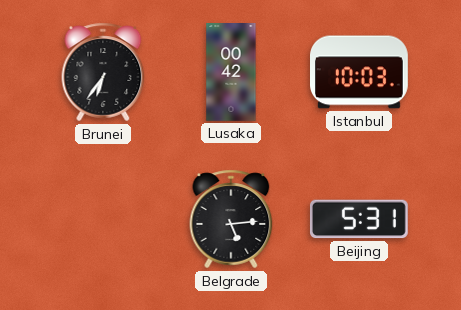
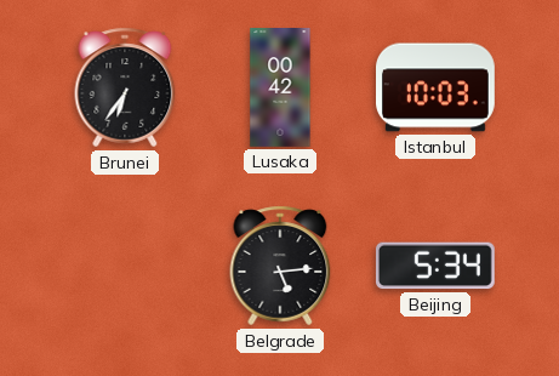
Beijing: 5:31 -> 5:34
